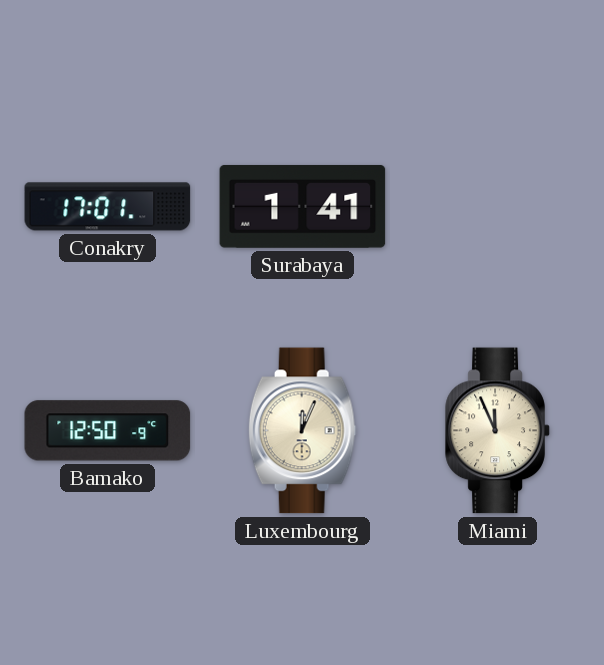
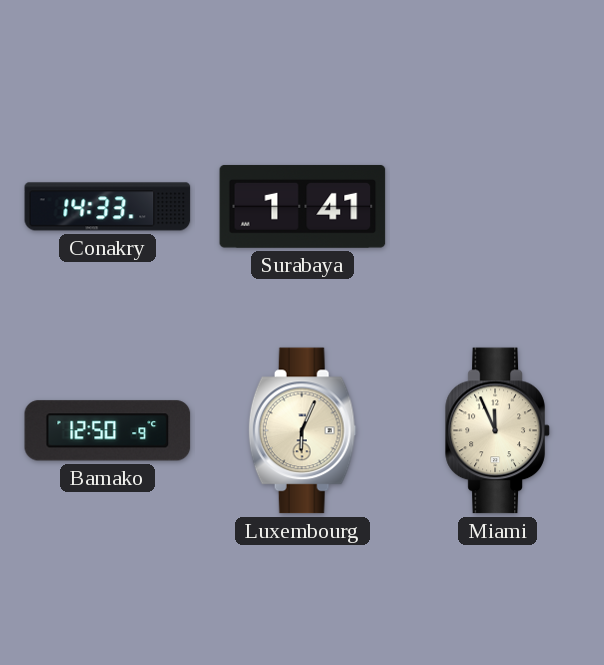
Conakry: 17:01 -> 14:33
Luxembourg: 12:04 -> 6:04
